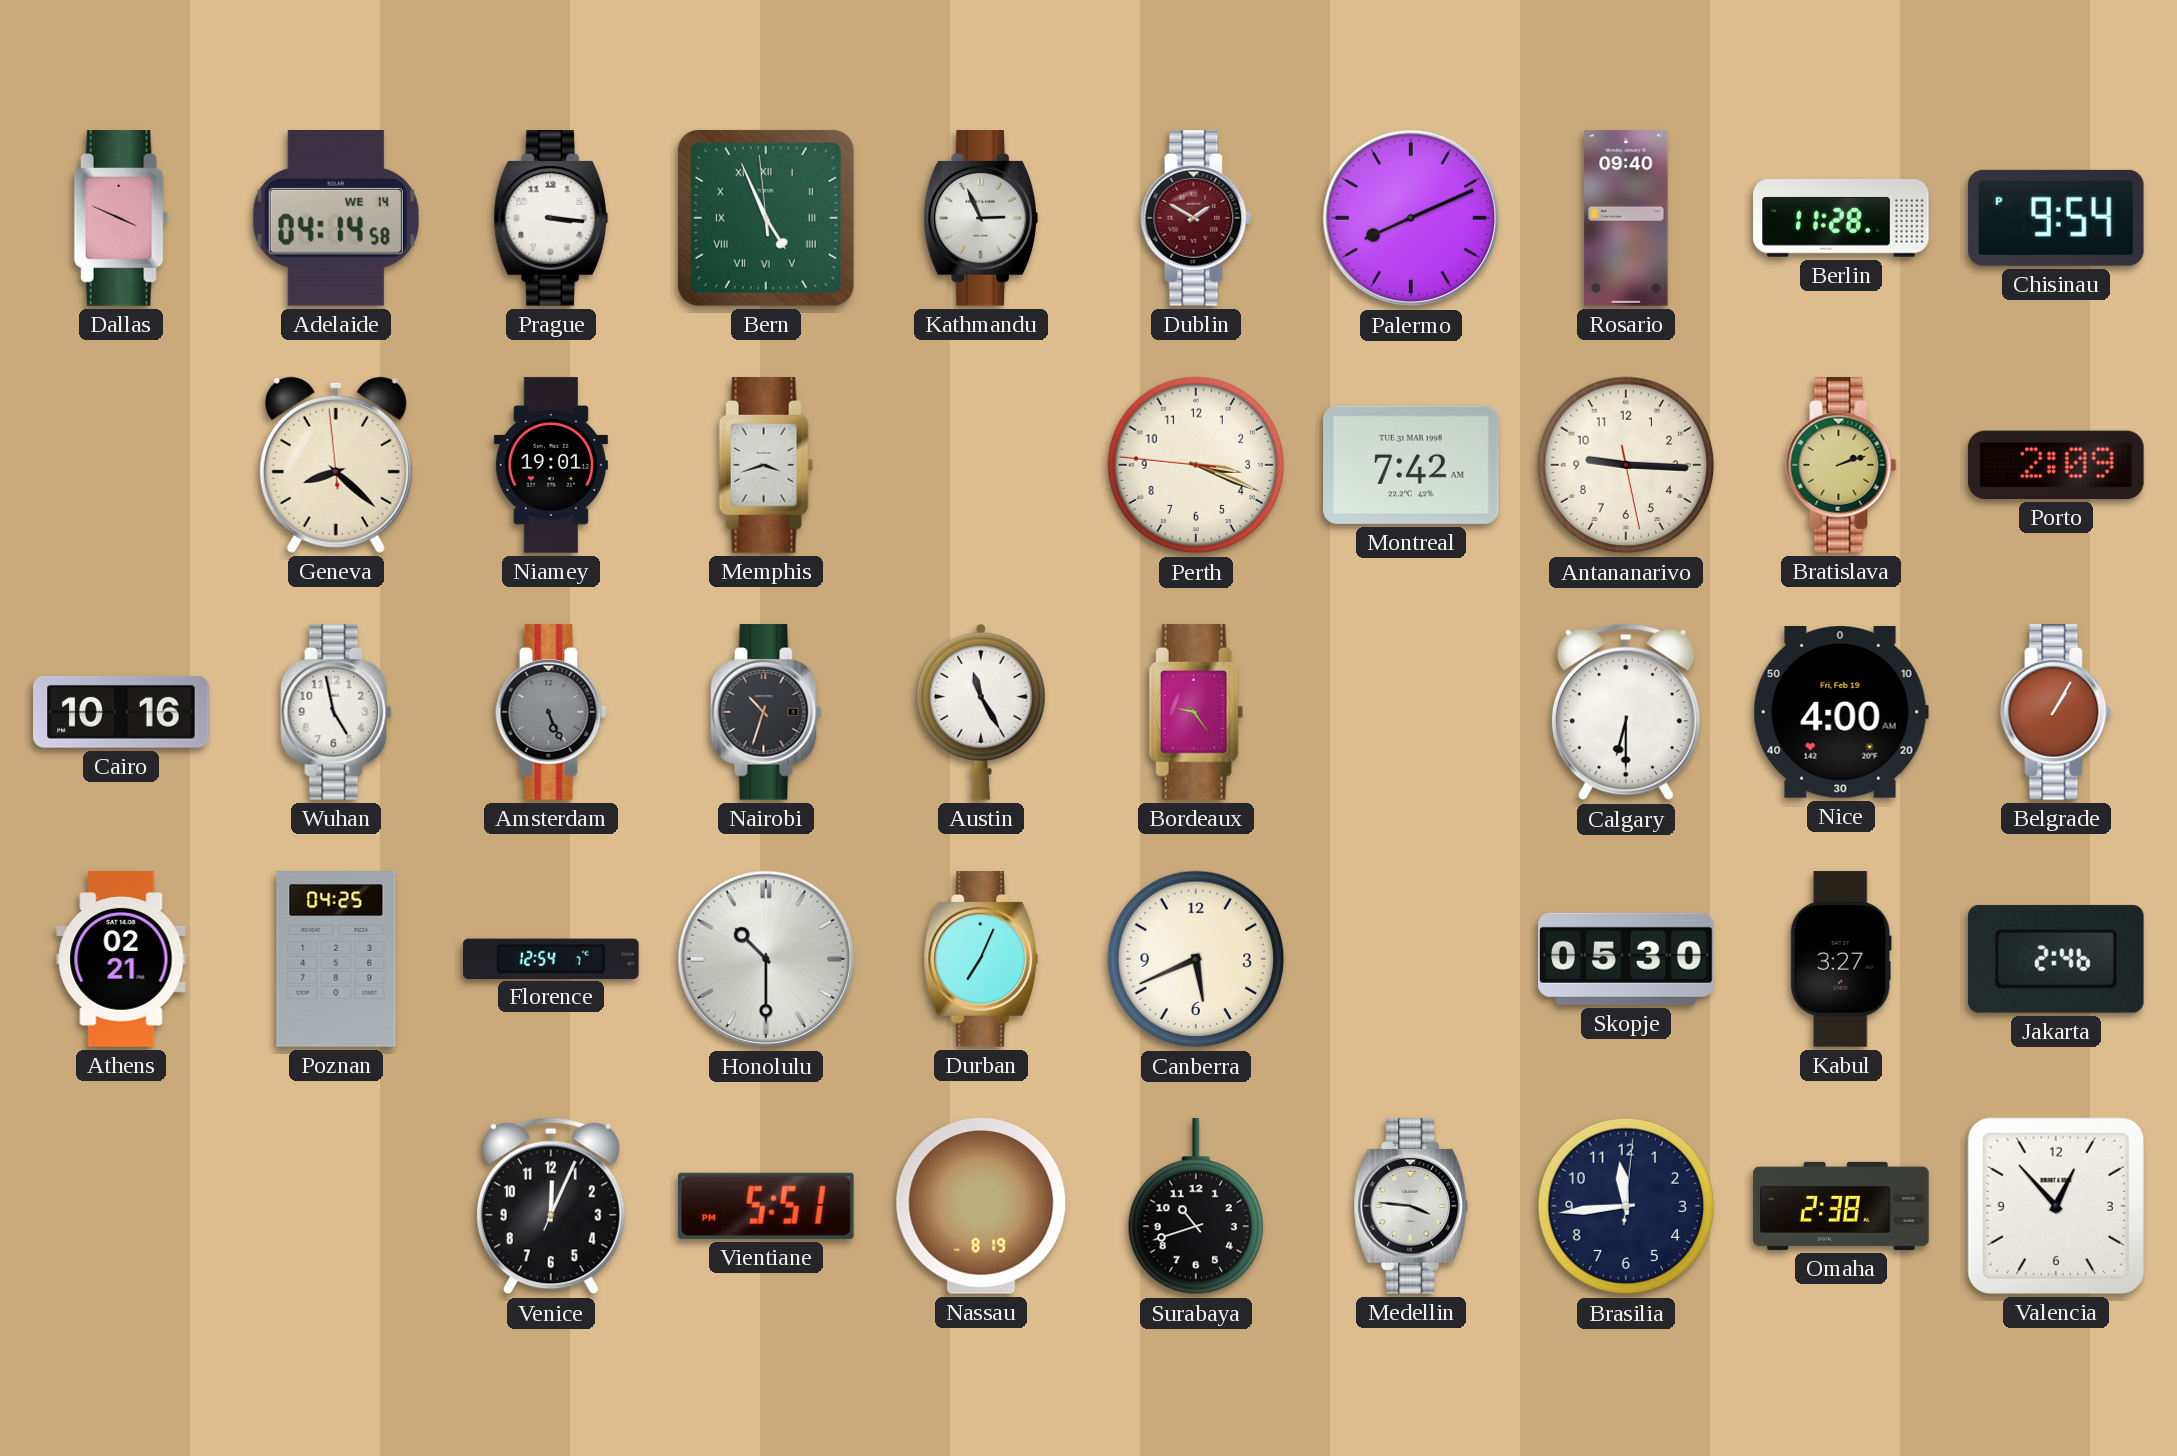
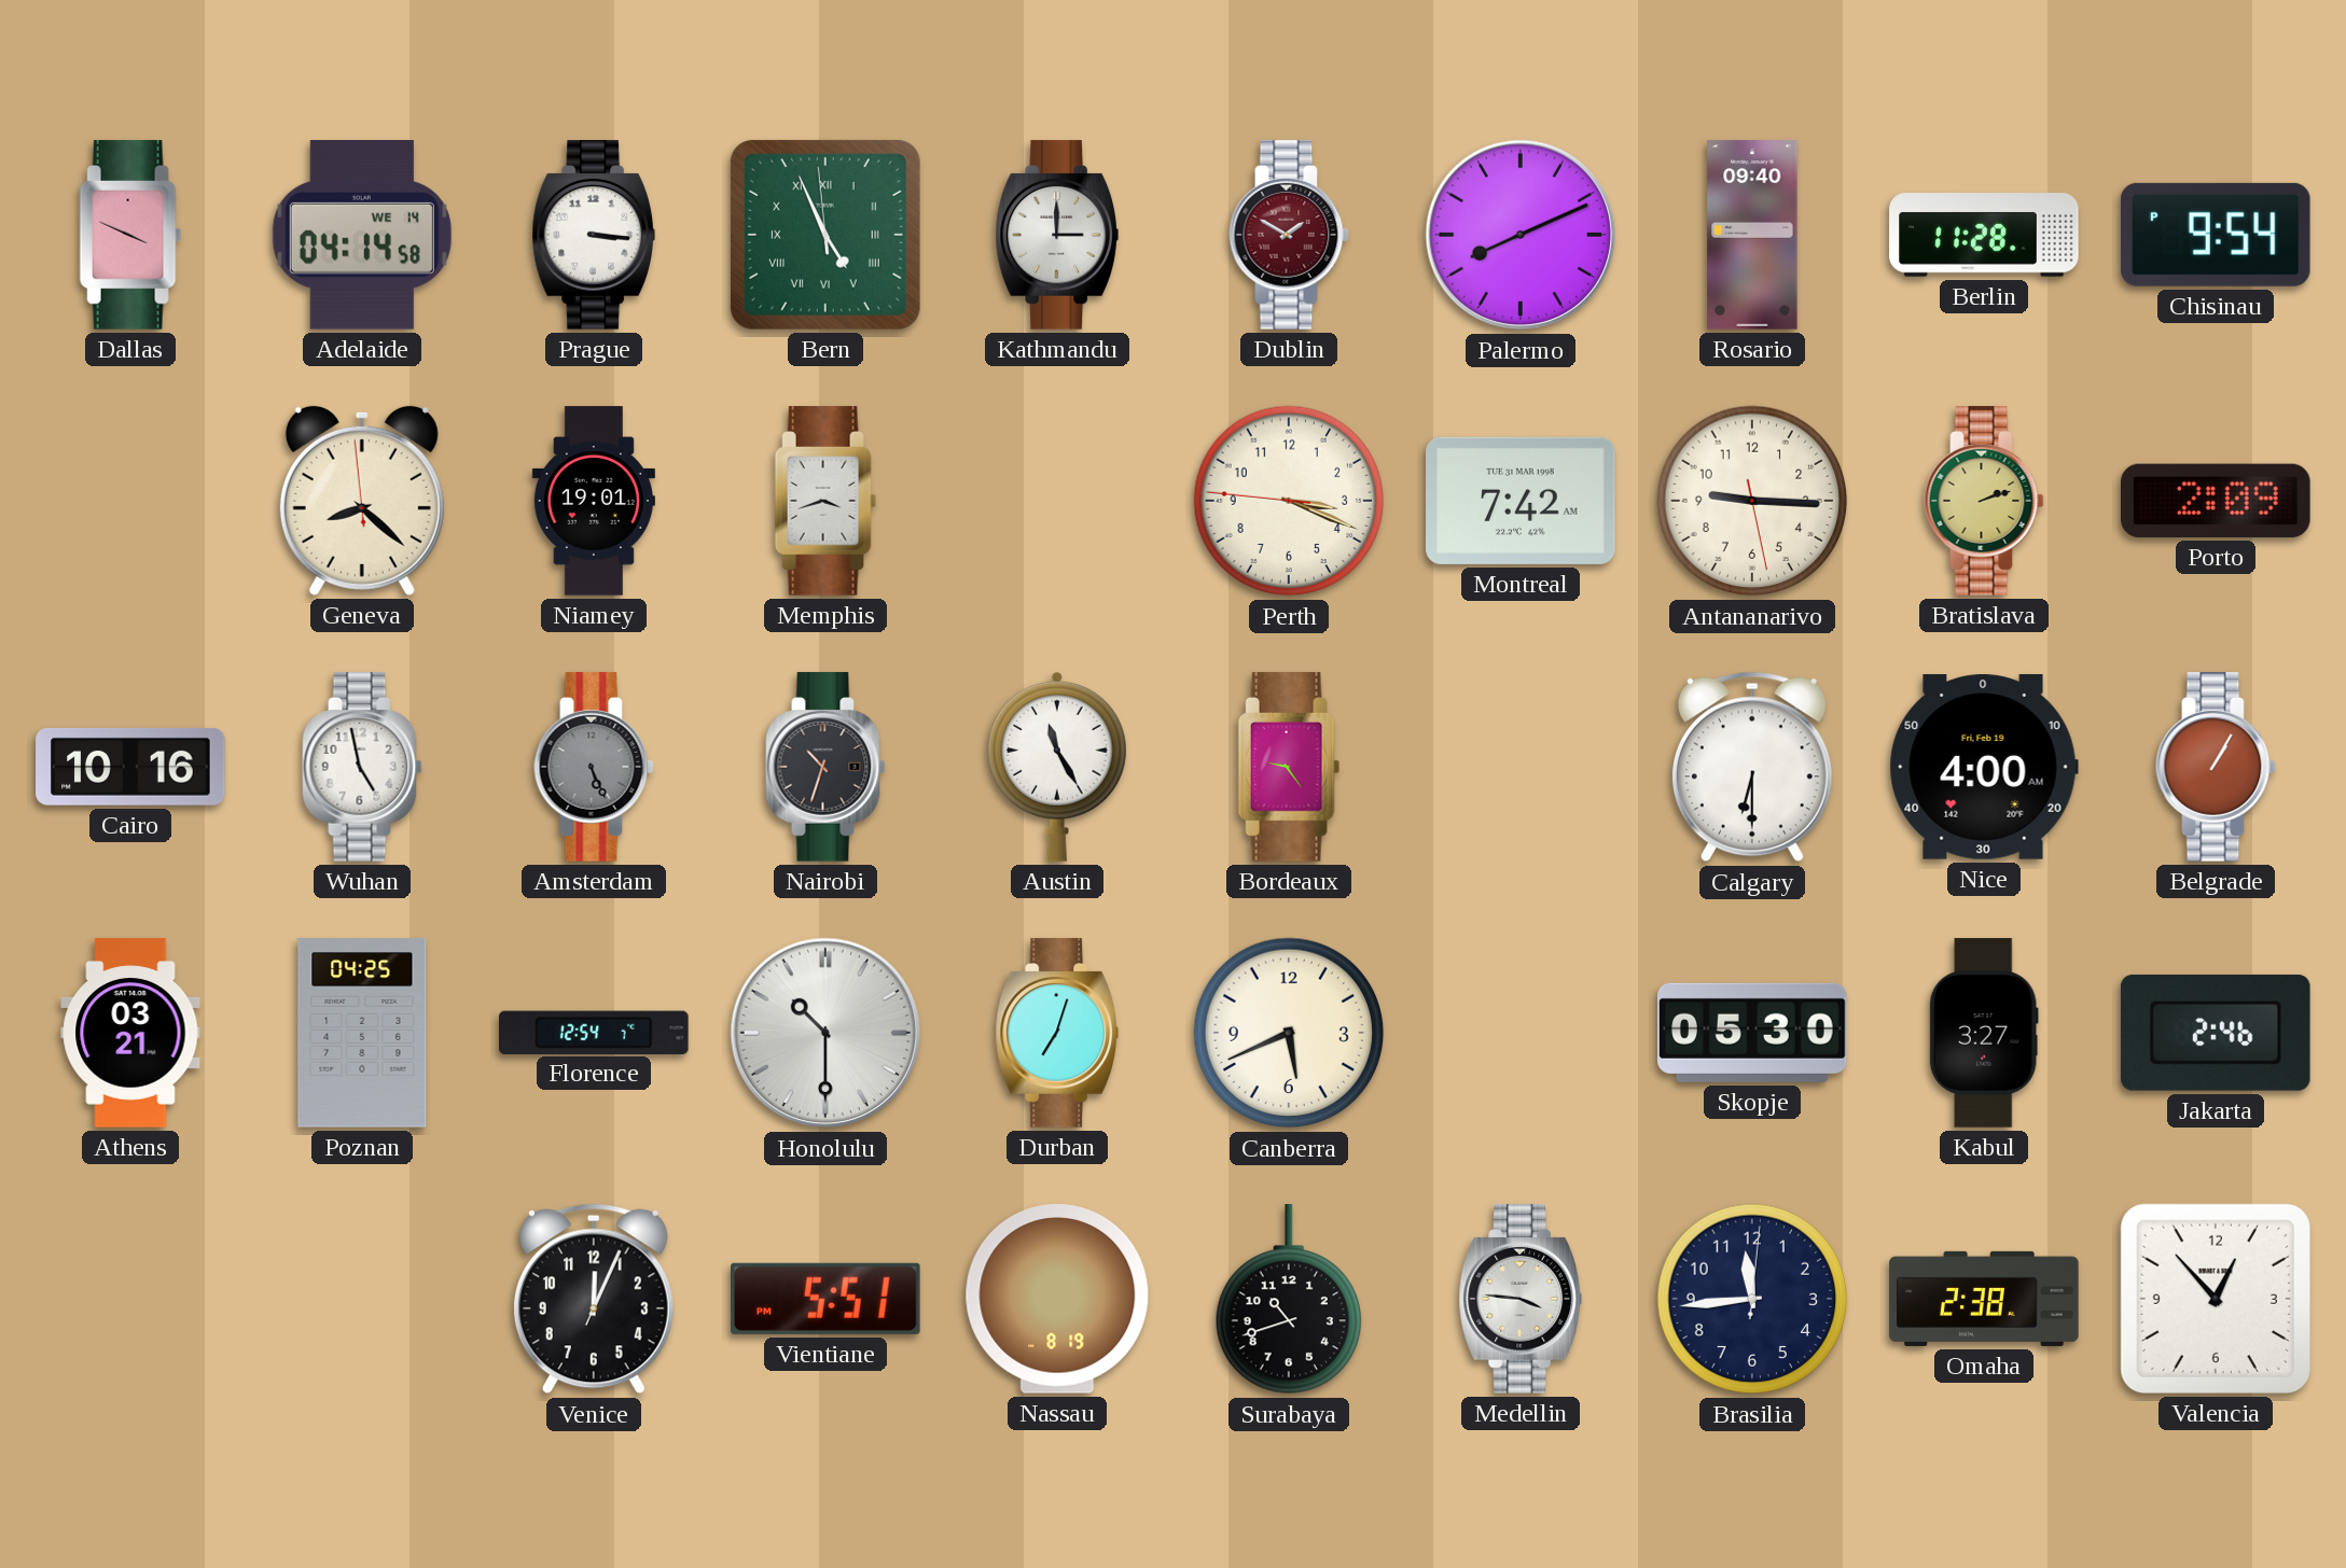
Kathmandu: 2:56 -> 3:00
Athens: 02:21 -> 03:21
Durban: 7:04 -> 7:03
